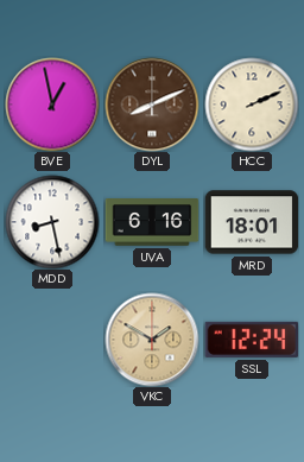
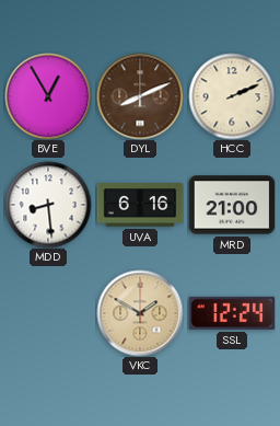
BVE: 12:58 -> 12:55
MDD: 8:28 -> 8:29
MRD: 18:01 -> 21:00
